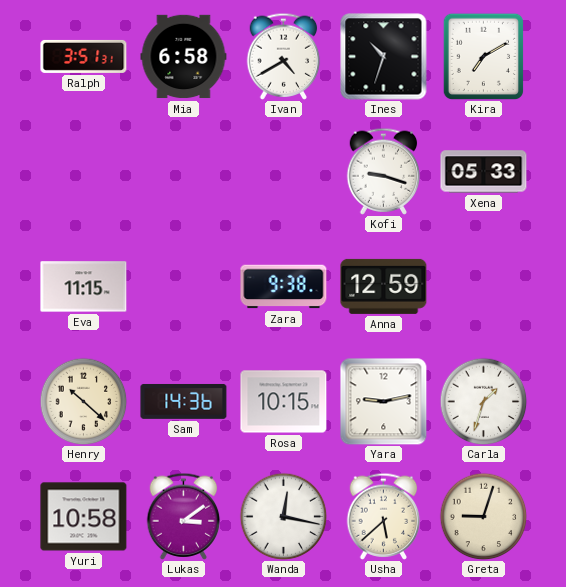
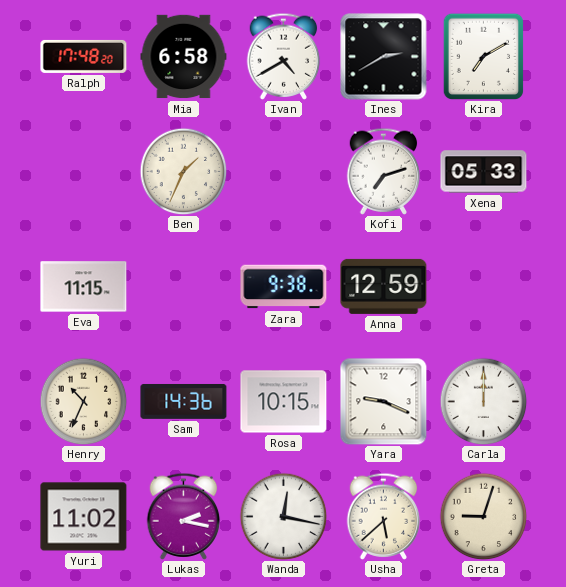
Ralph: 3:51 -> 17:48
Ines: 10:33 -> 2:40
Ben: none -> 1:34
Kofi: 9:18 -> 7:12
Henry: 10:22 -> 10:34
Yara: 9:13 -> 9:19
Carla: 1:33 -> 12:00
Yuri: 10:58 -> 11:02
Lukas: 3:09 -> 2:17
